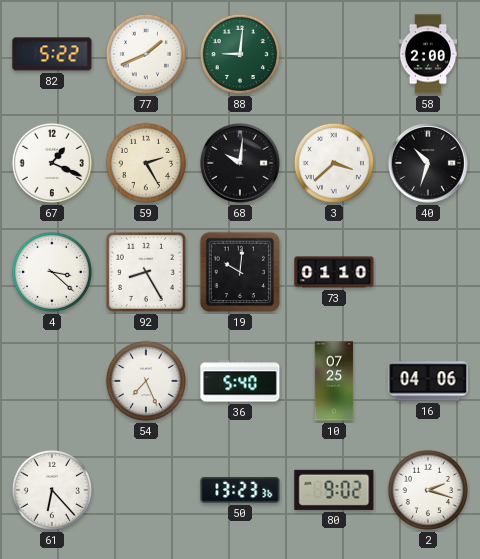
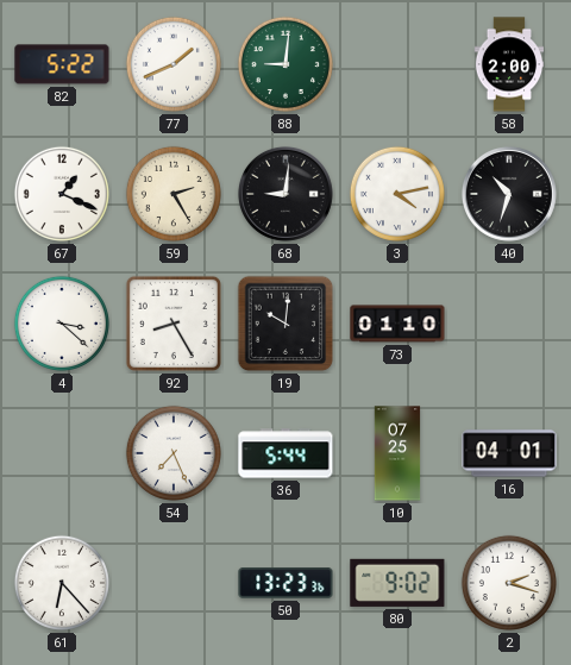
68: 10:01 -> 9:01
3: 3:38 -> 4:13
36: 5:40 -> 5:44
16: 04:06 -> 04:01
